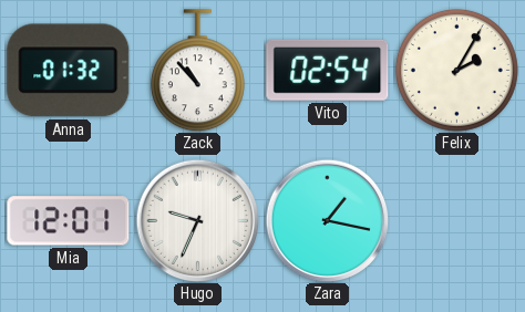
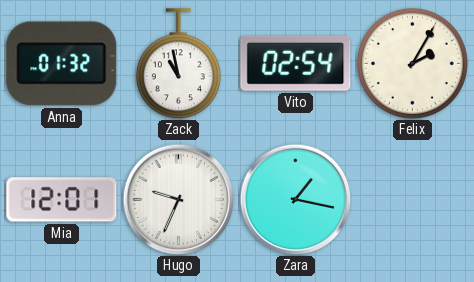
Zack: 10:53 -> 10:58
